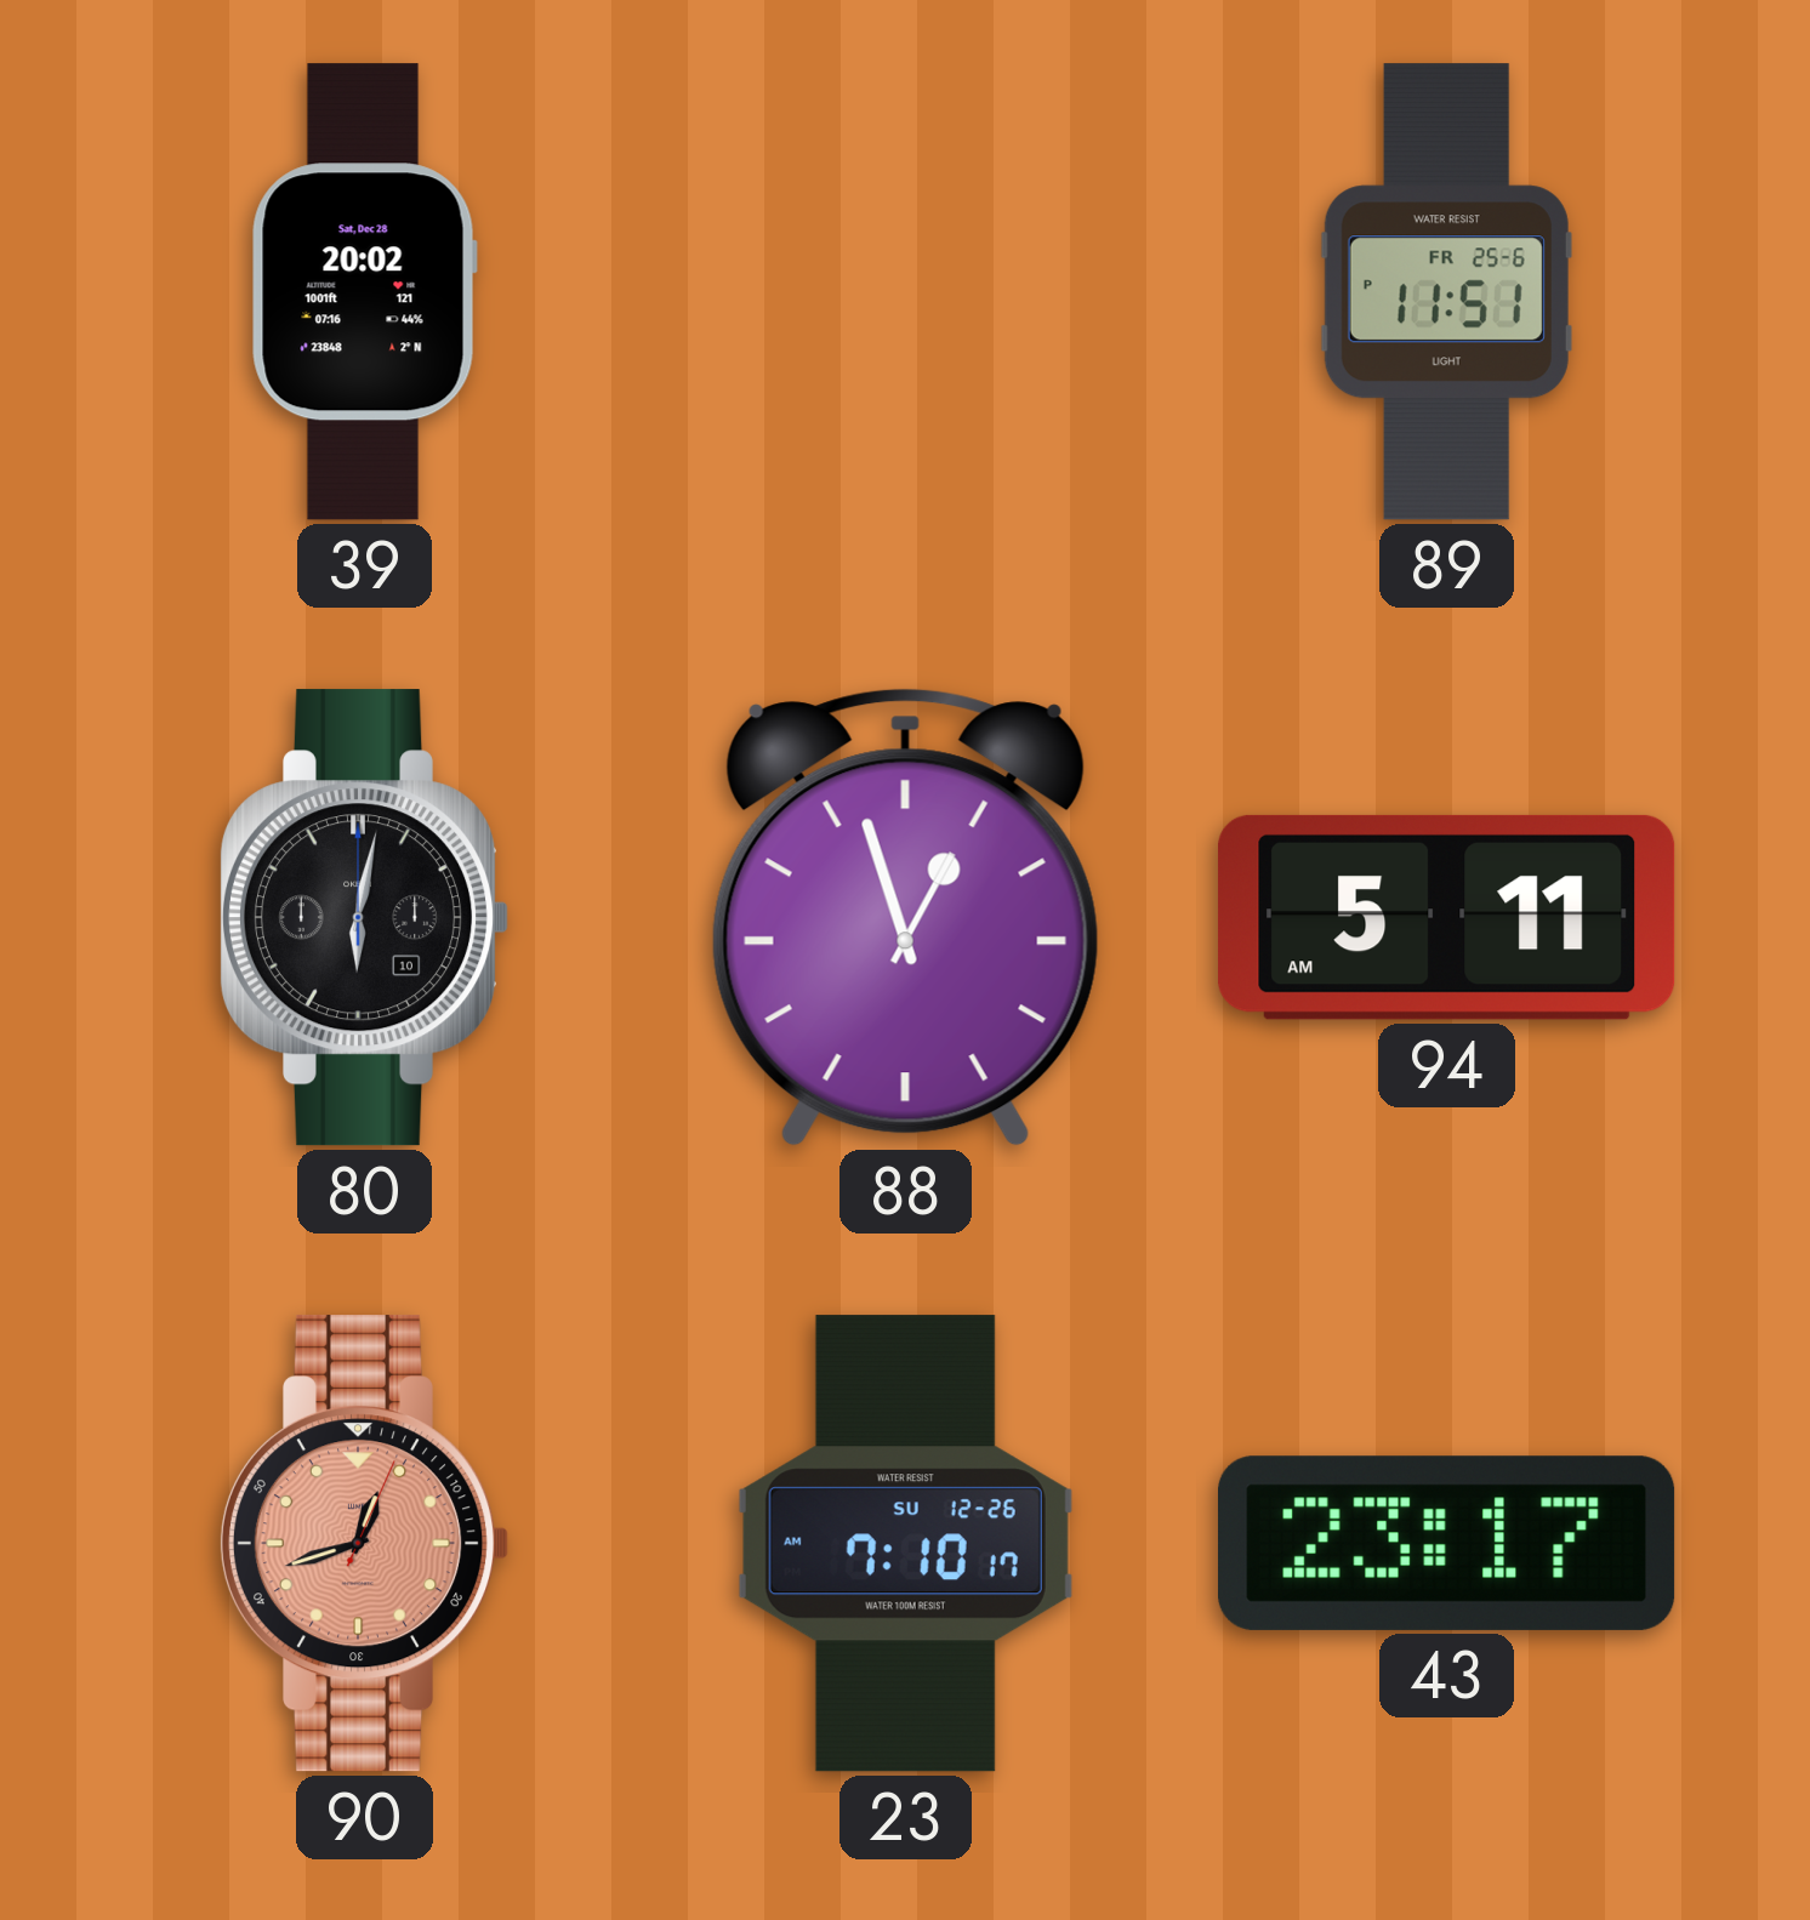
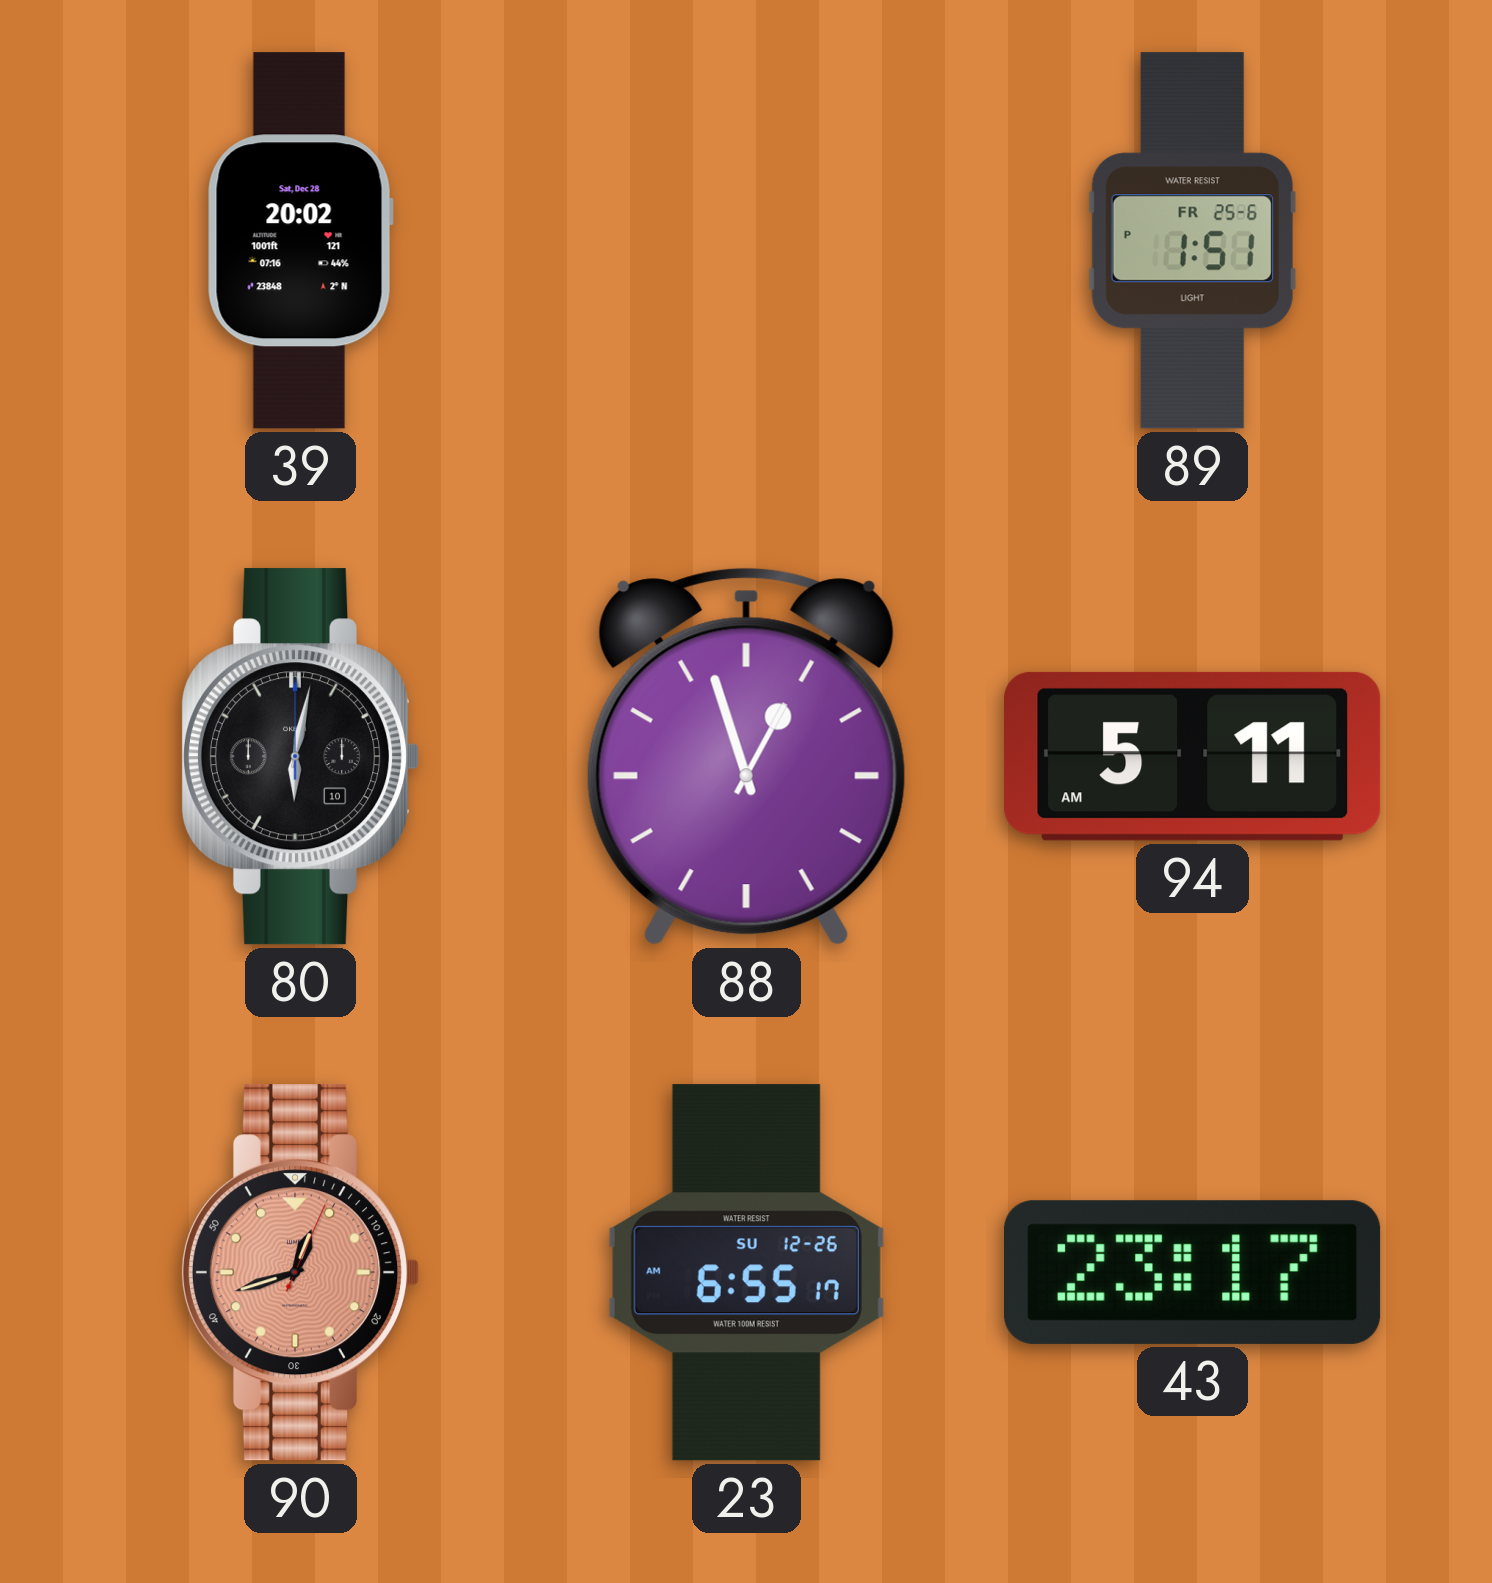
89: 11:51 -> 1:51
23: 7:10 -> 6:55
